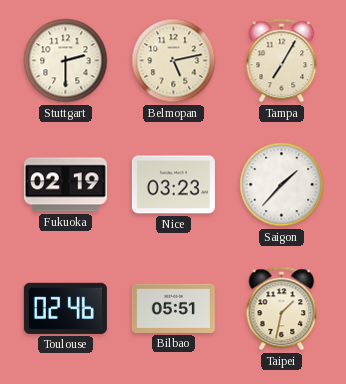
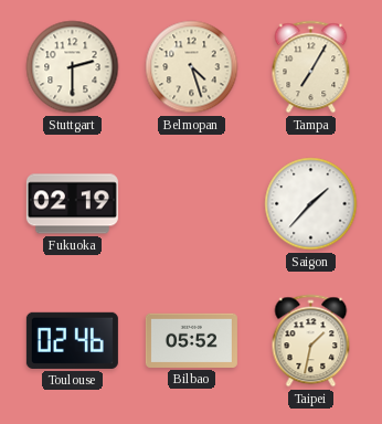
Belmopan: 5:13 -> 4:27
Nice: 03:23 -> none
Bilbao: 05:51 -> 05:52
